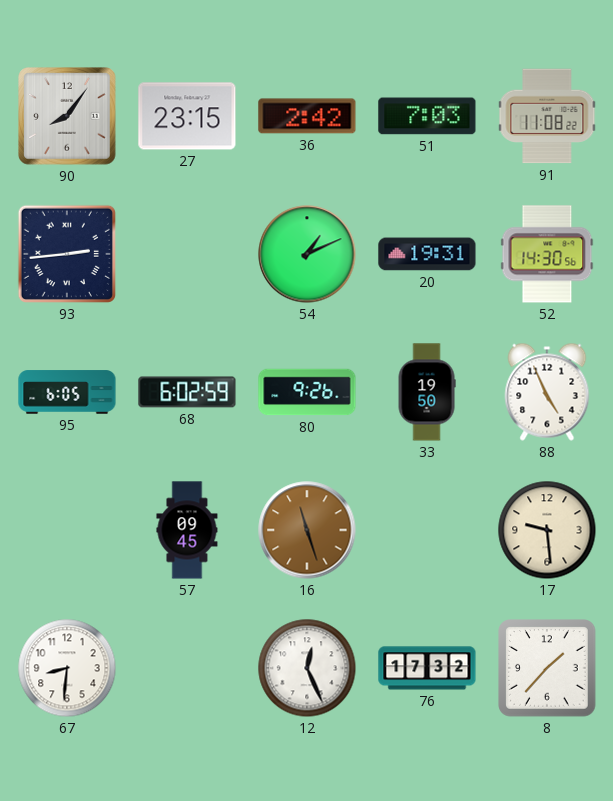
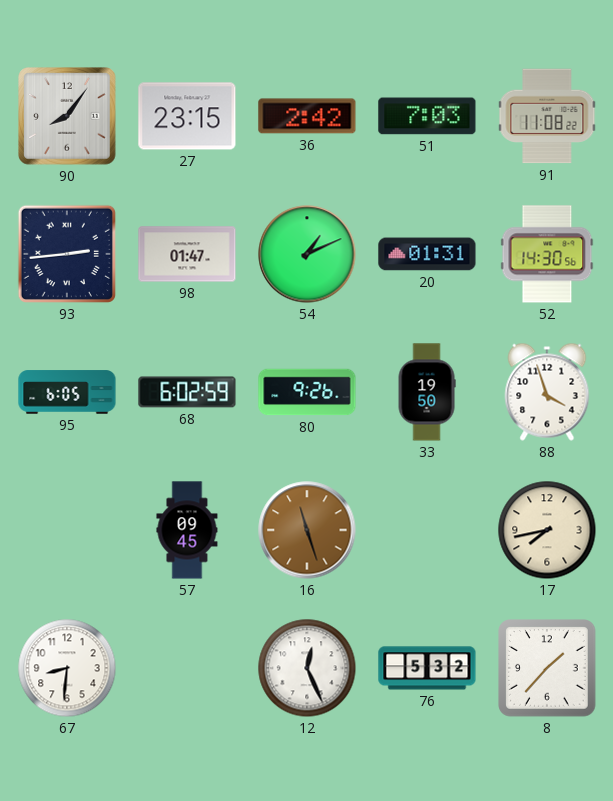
98: none -> 01:47
20: 19:31 -> 01:31
88: 4:56 -> 3:57
17: 9:29 -> 7:43
76: 17:32 -> 5:32
